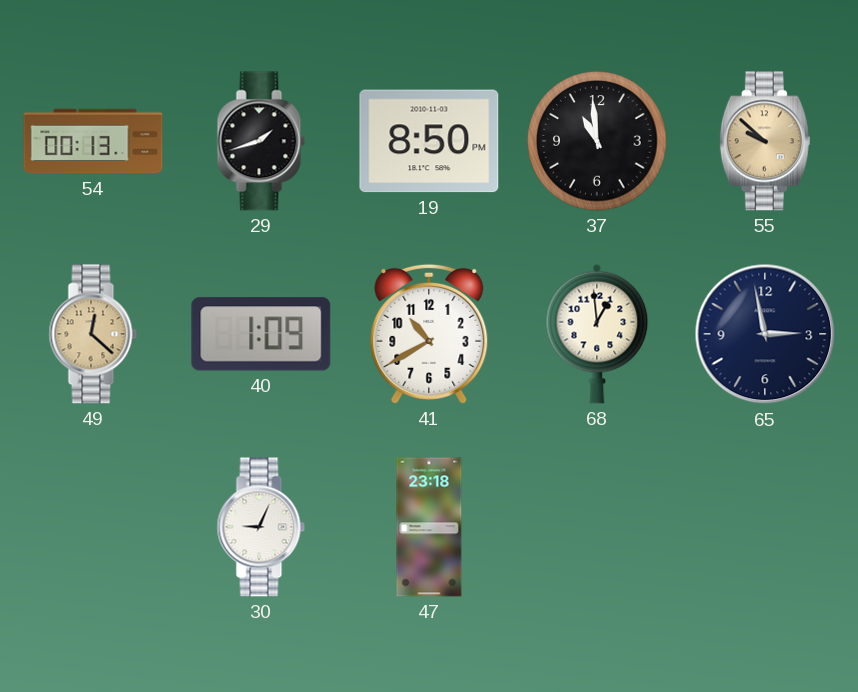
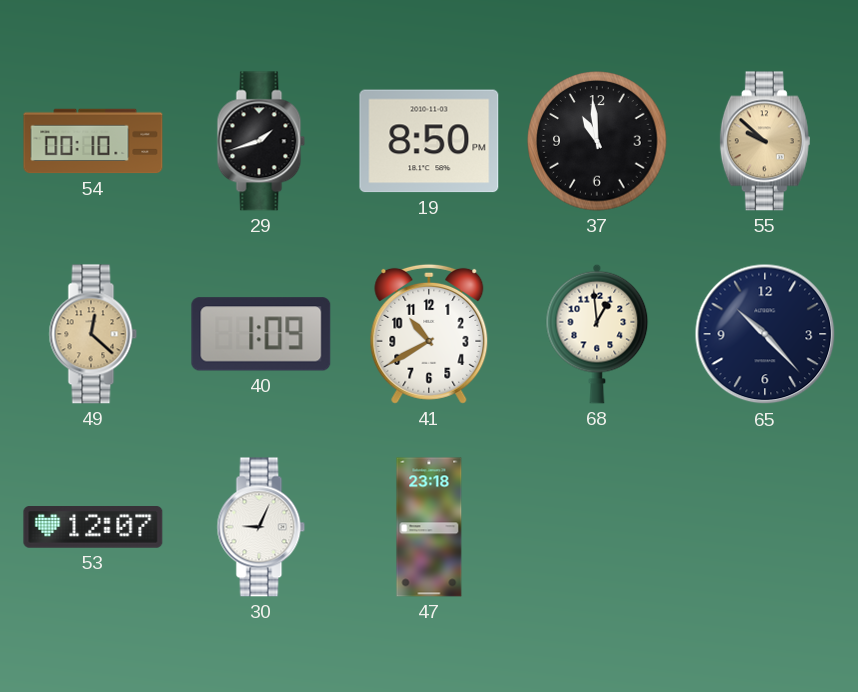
54: 00:13 -> 00:10
65: 2:58 -> 10:23
53: none -> 12:07
